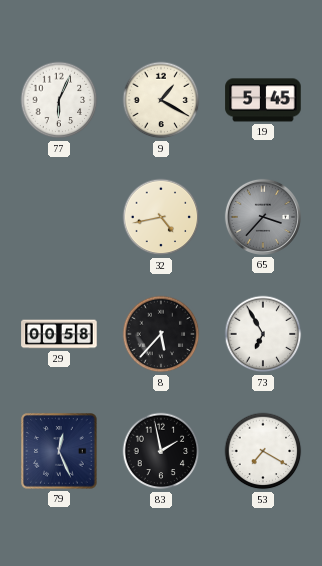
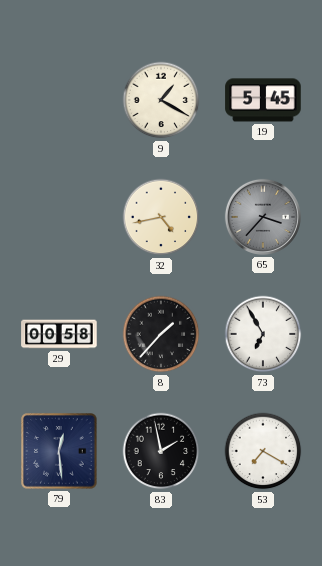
77: 6:04 -> none
8: 5:37 -> 1:37
79: 12:26 -> 12:29
